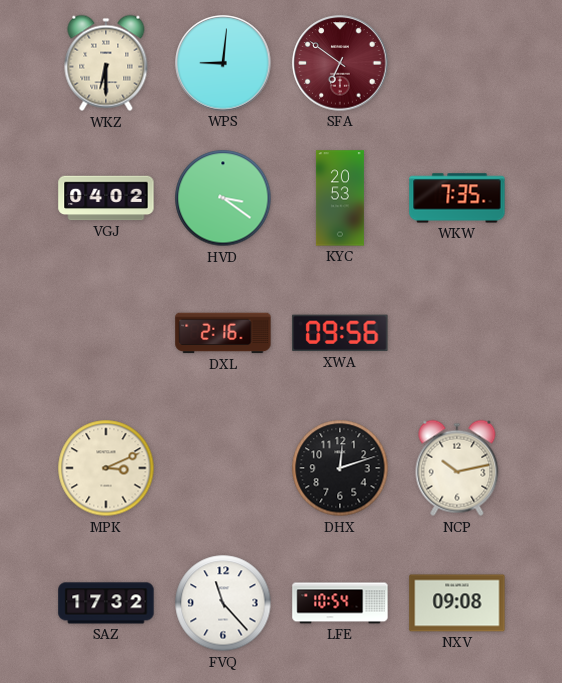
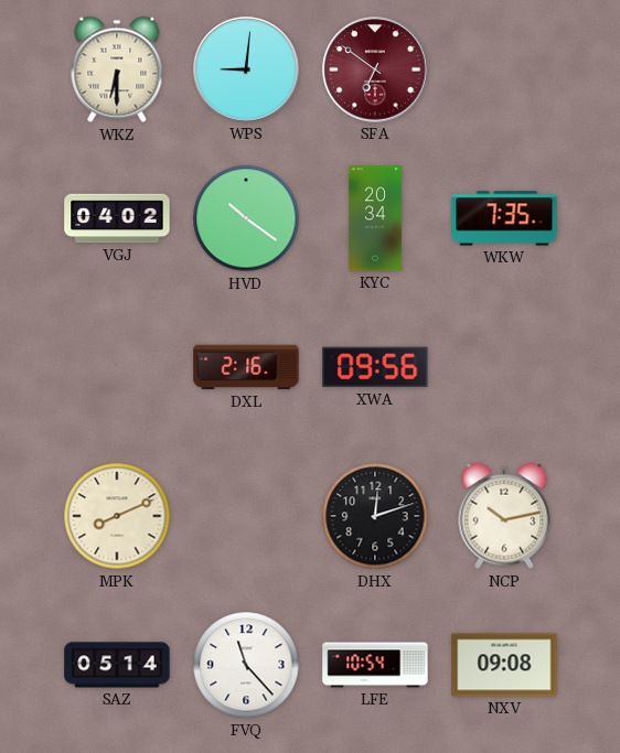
HVD: 3:21 -> 10:21
KYC: 20:53 -> 20:34
MPK: 3:11 -> 8:11
SAZ: 17:32 -> 05:14
